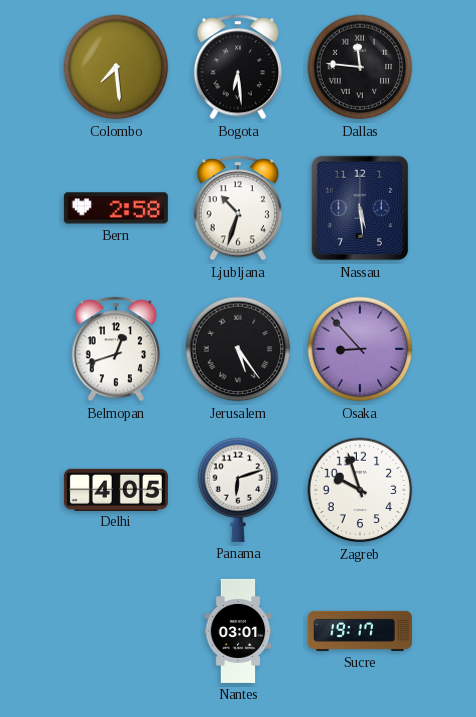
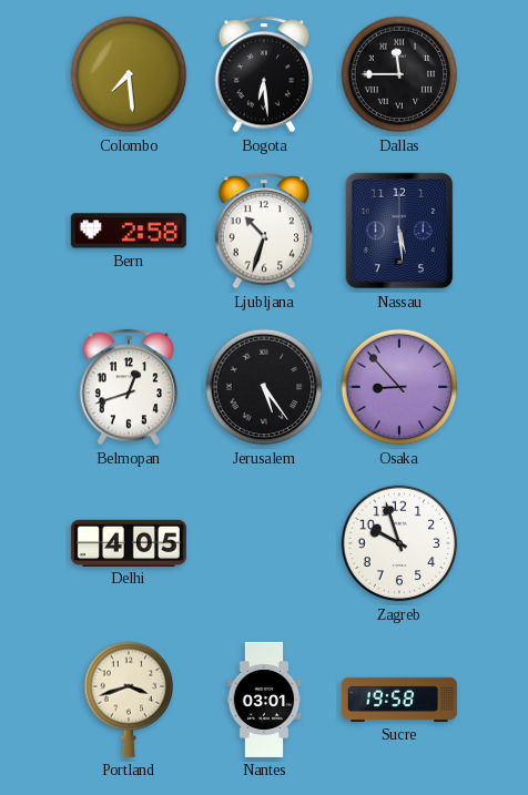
Dallas: 11:46 -> 11:45
Panama: 6:12 -> none
Portland: none -> 3:42
Sucre: 19:17 -> 19:58
